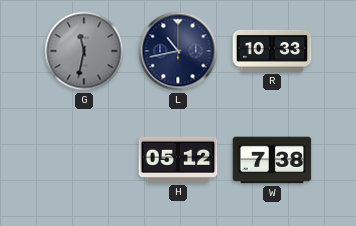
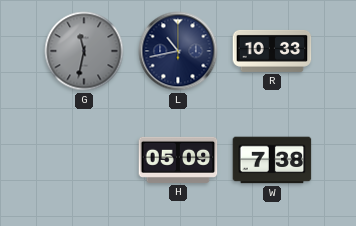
H: 05:12 -> 05:09
